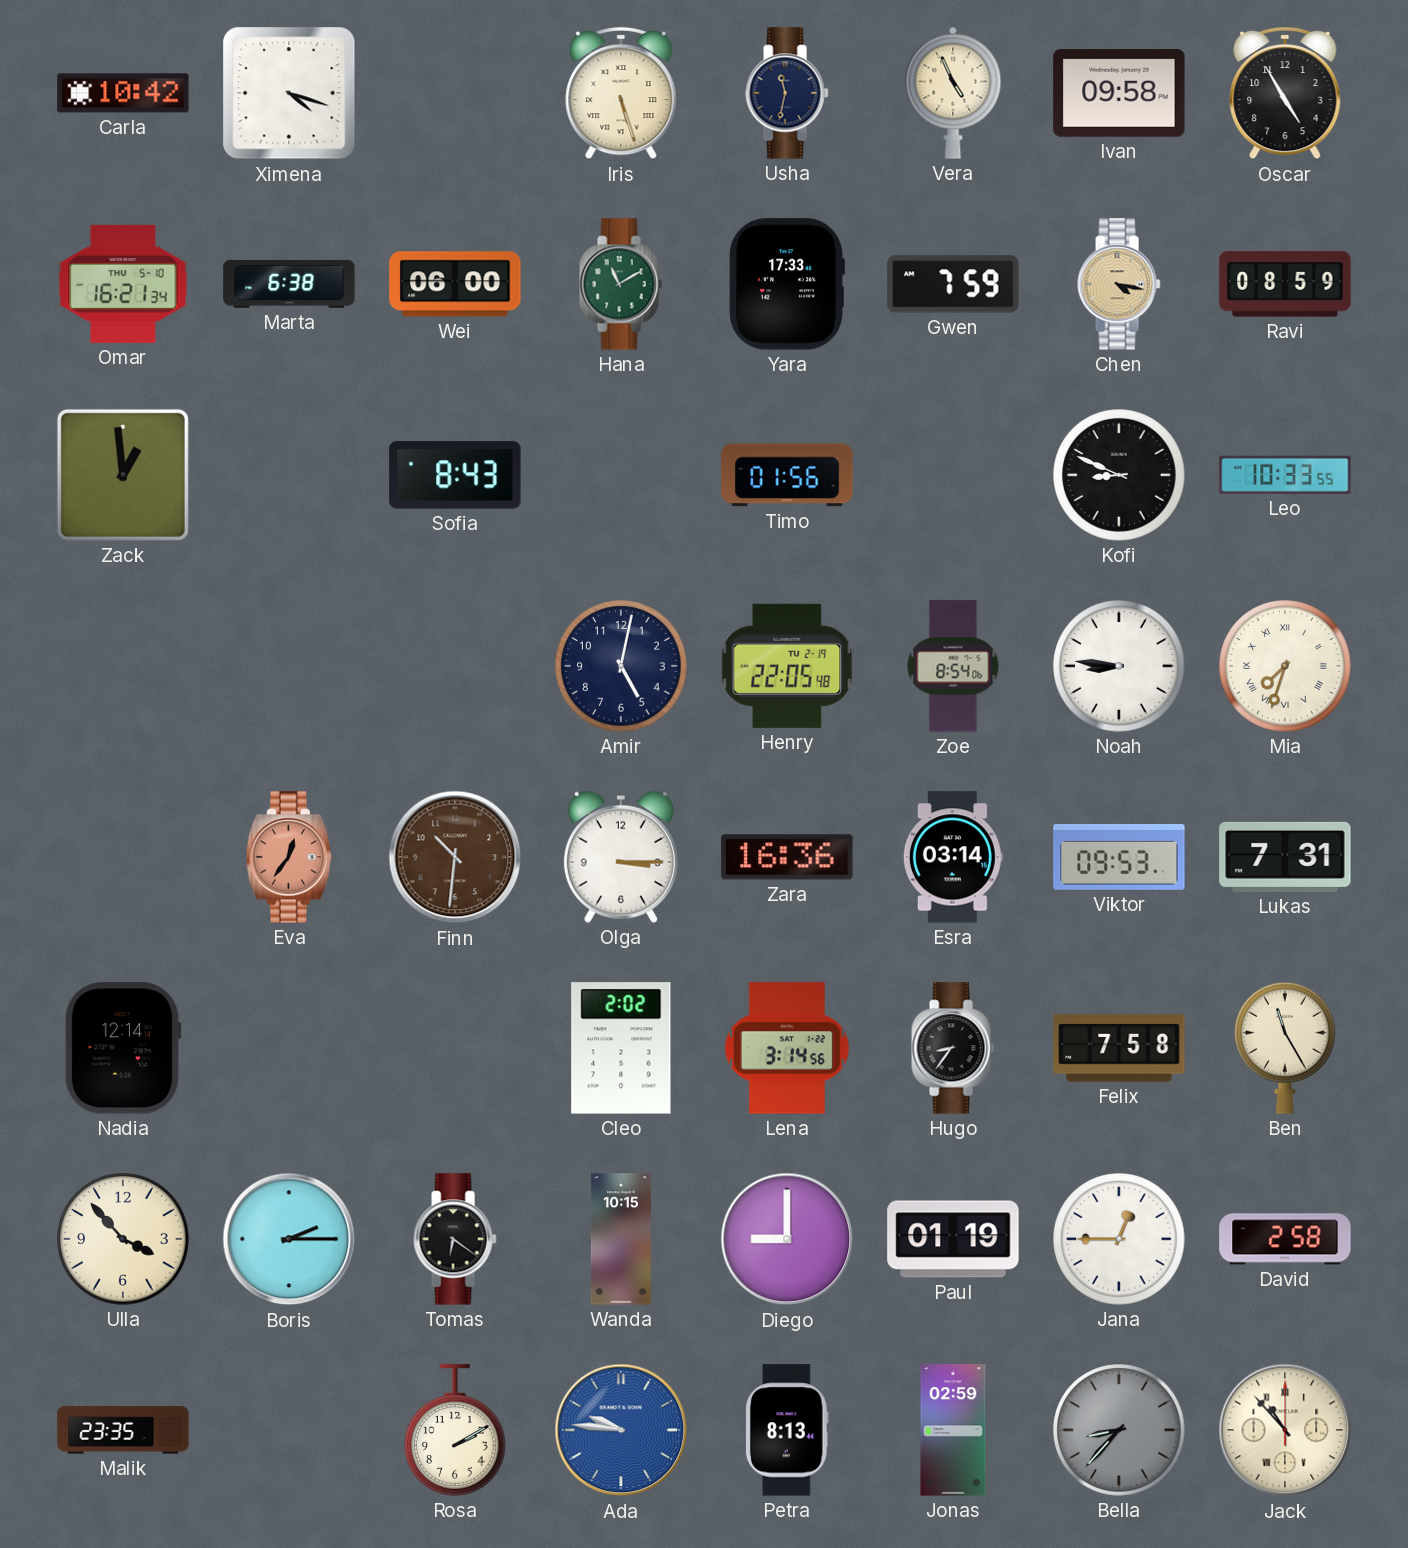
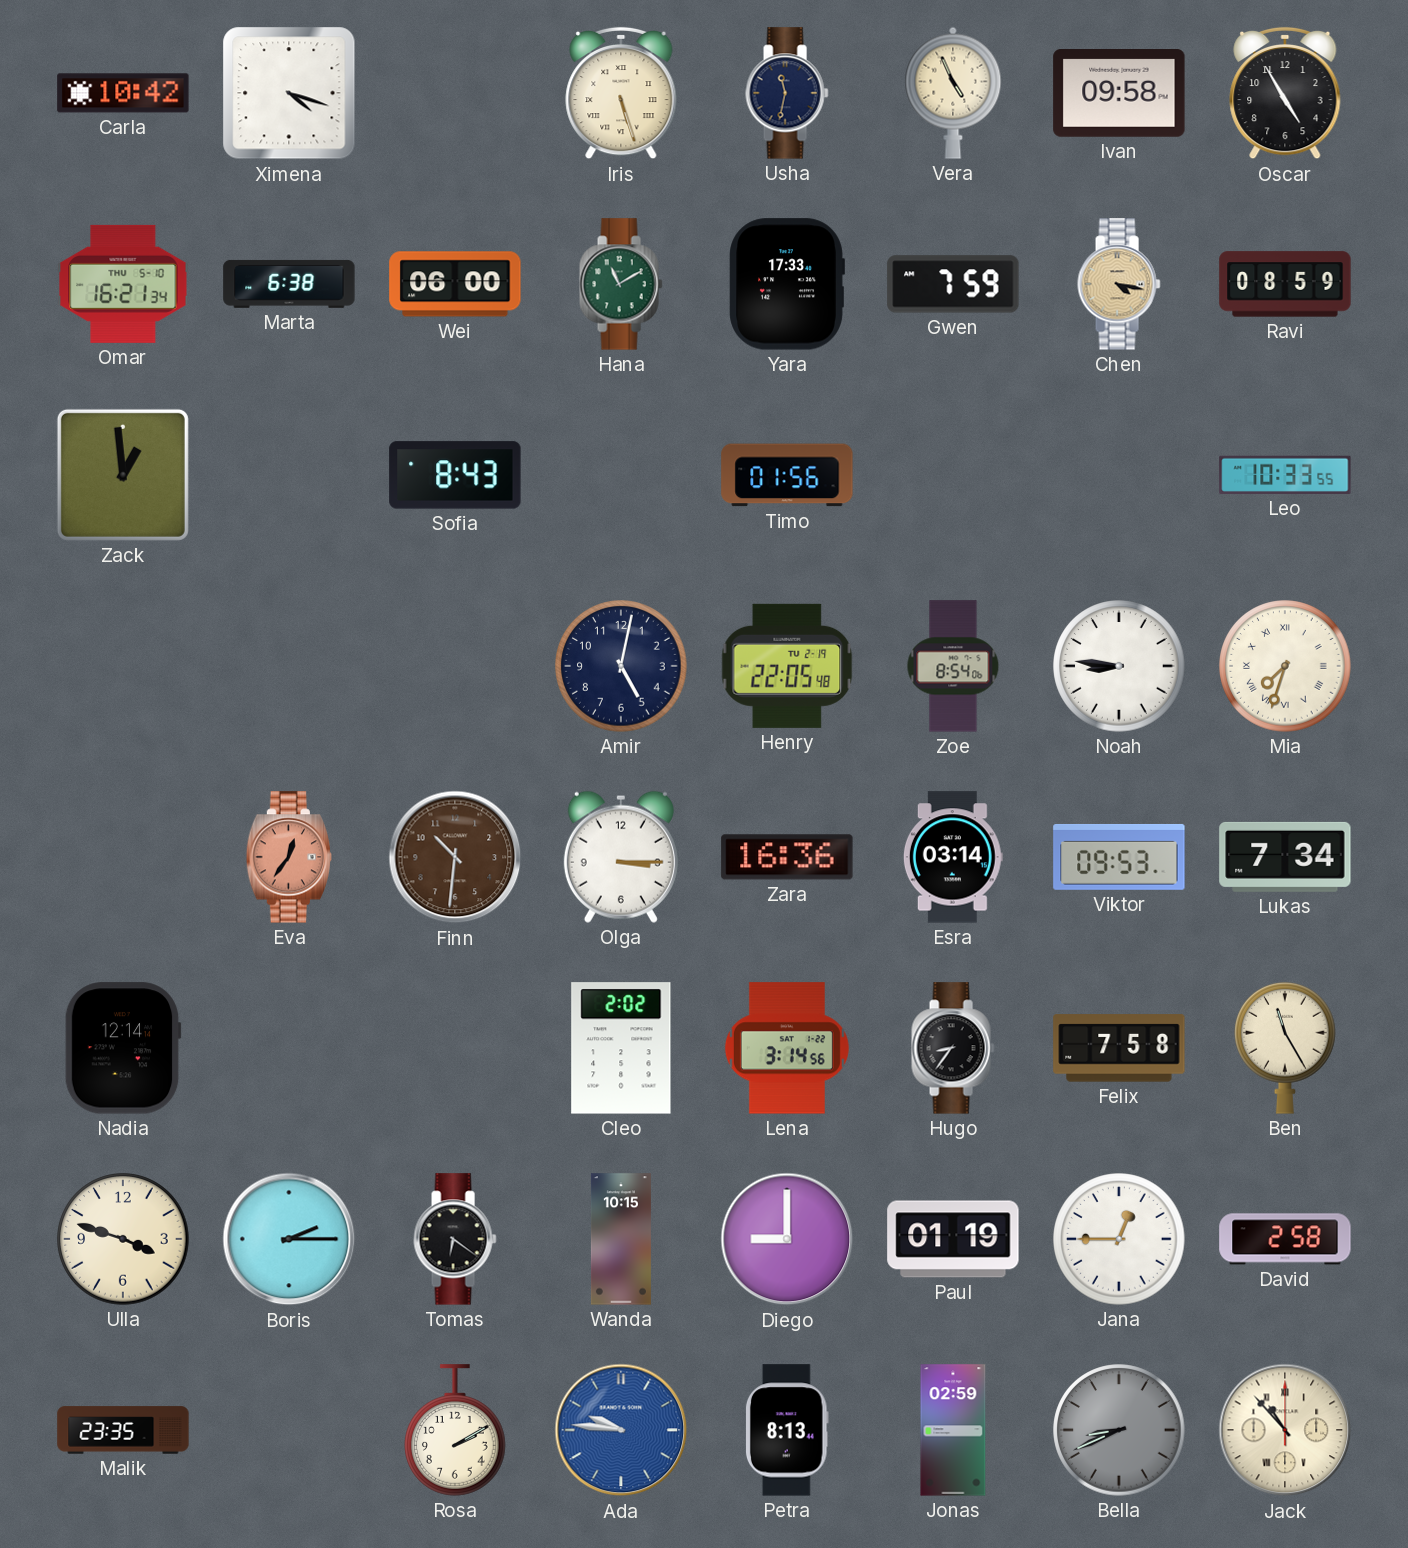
Kofi: 8:49 -> none
Lukas: 7:31 -> 7:34
Ulla: 3:53 -> 3:48
Bella: 8:37 -> 8:41
